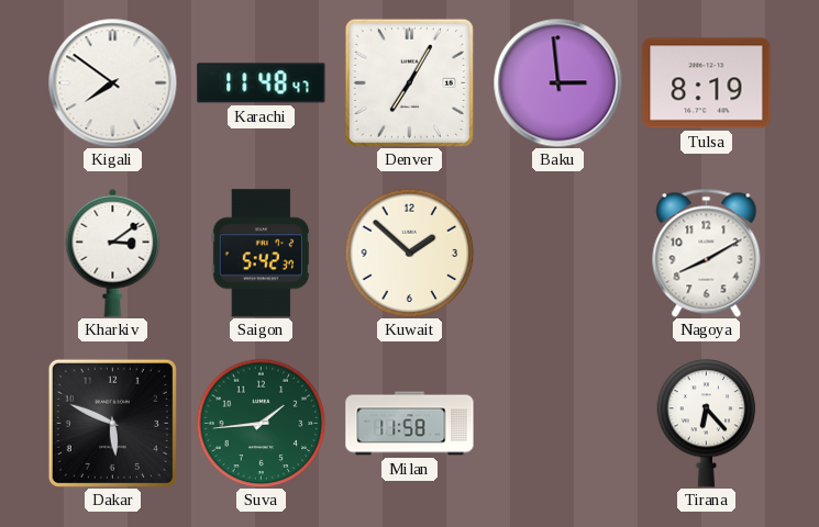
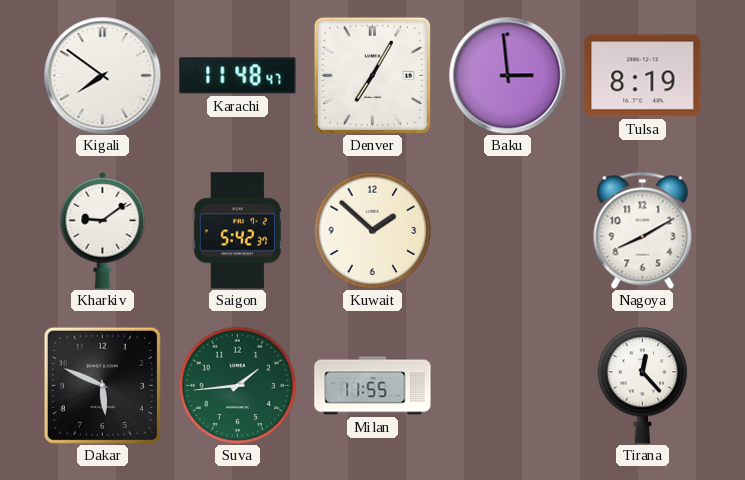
Kharkiv: 3:09 -> 9:09
Milan: 11:58 -> 11:55
Tirana: 6:23 -> 12:23
